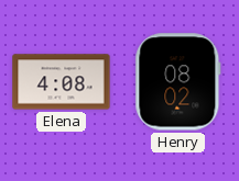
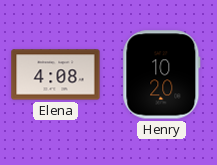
Henry: 08:02 -> 10:20
